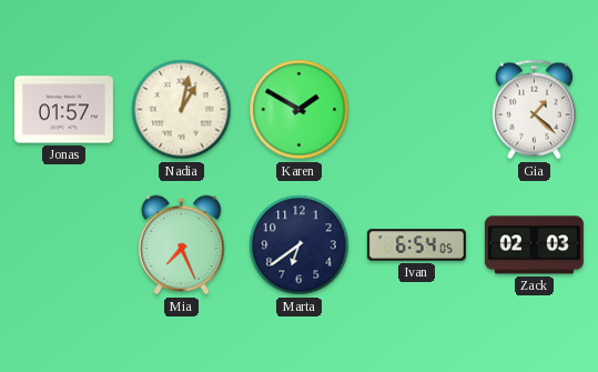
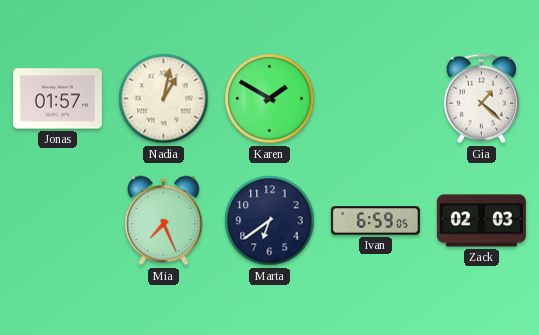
Ivan: 6:54 -> 6:59
